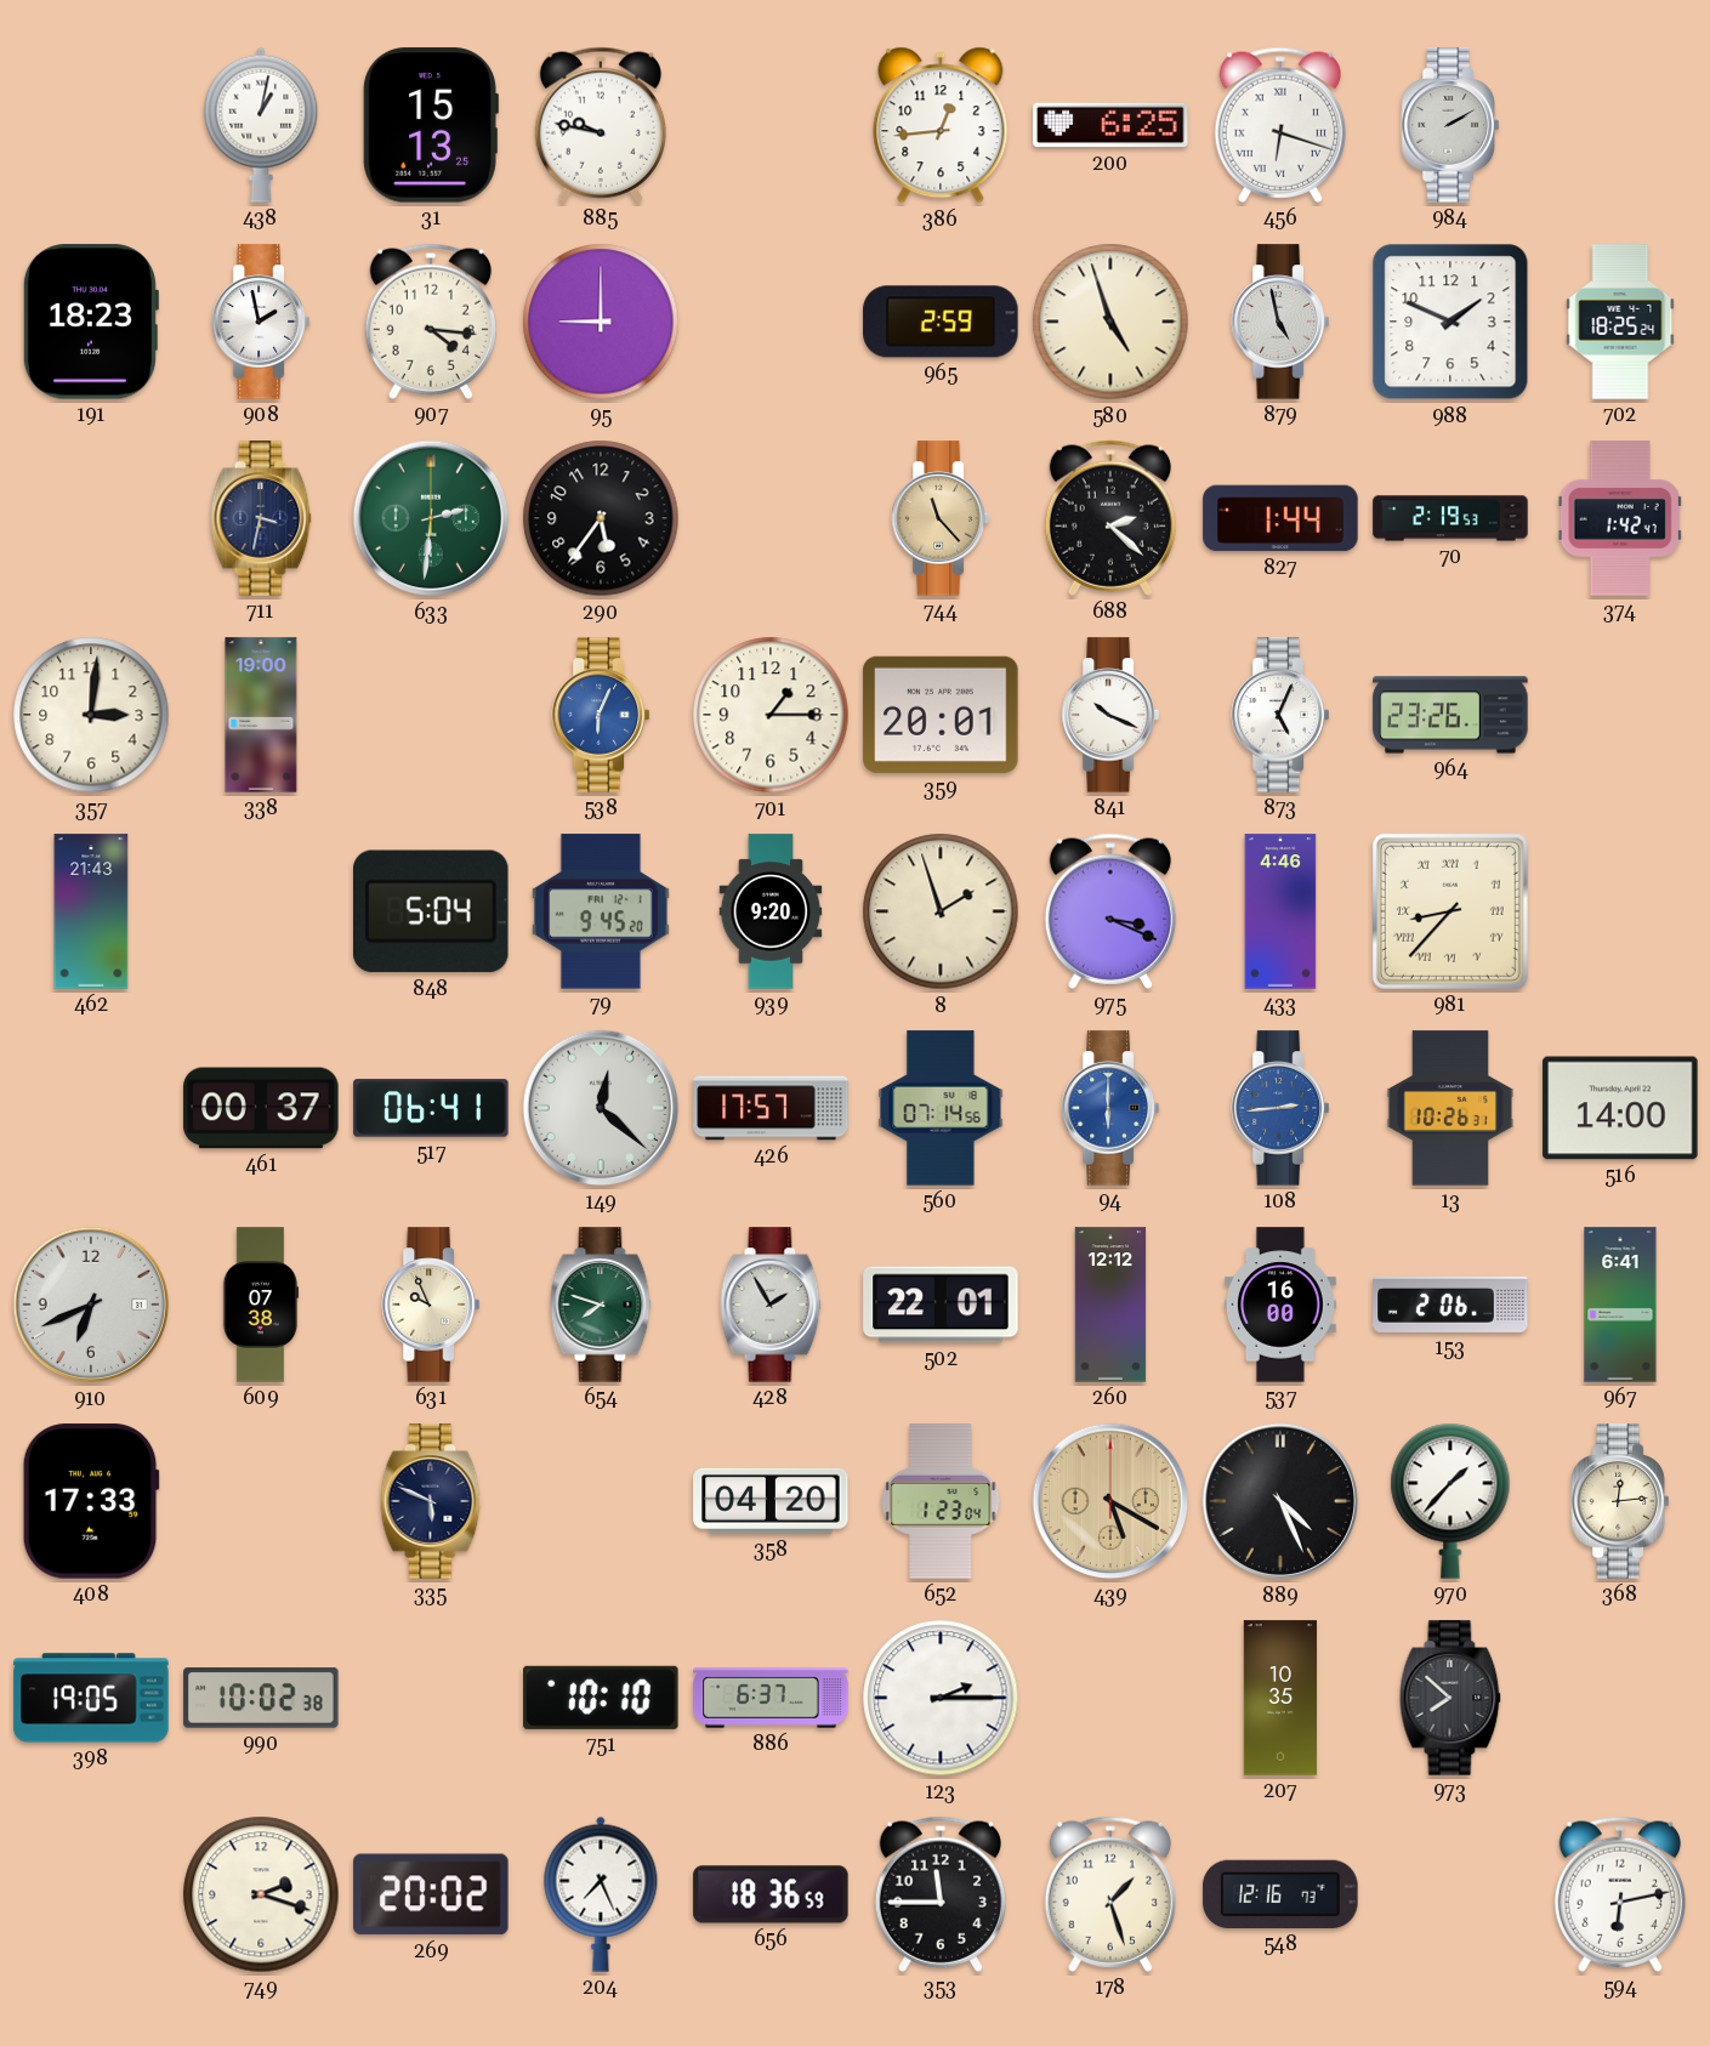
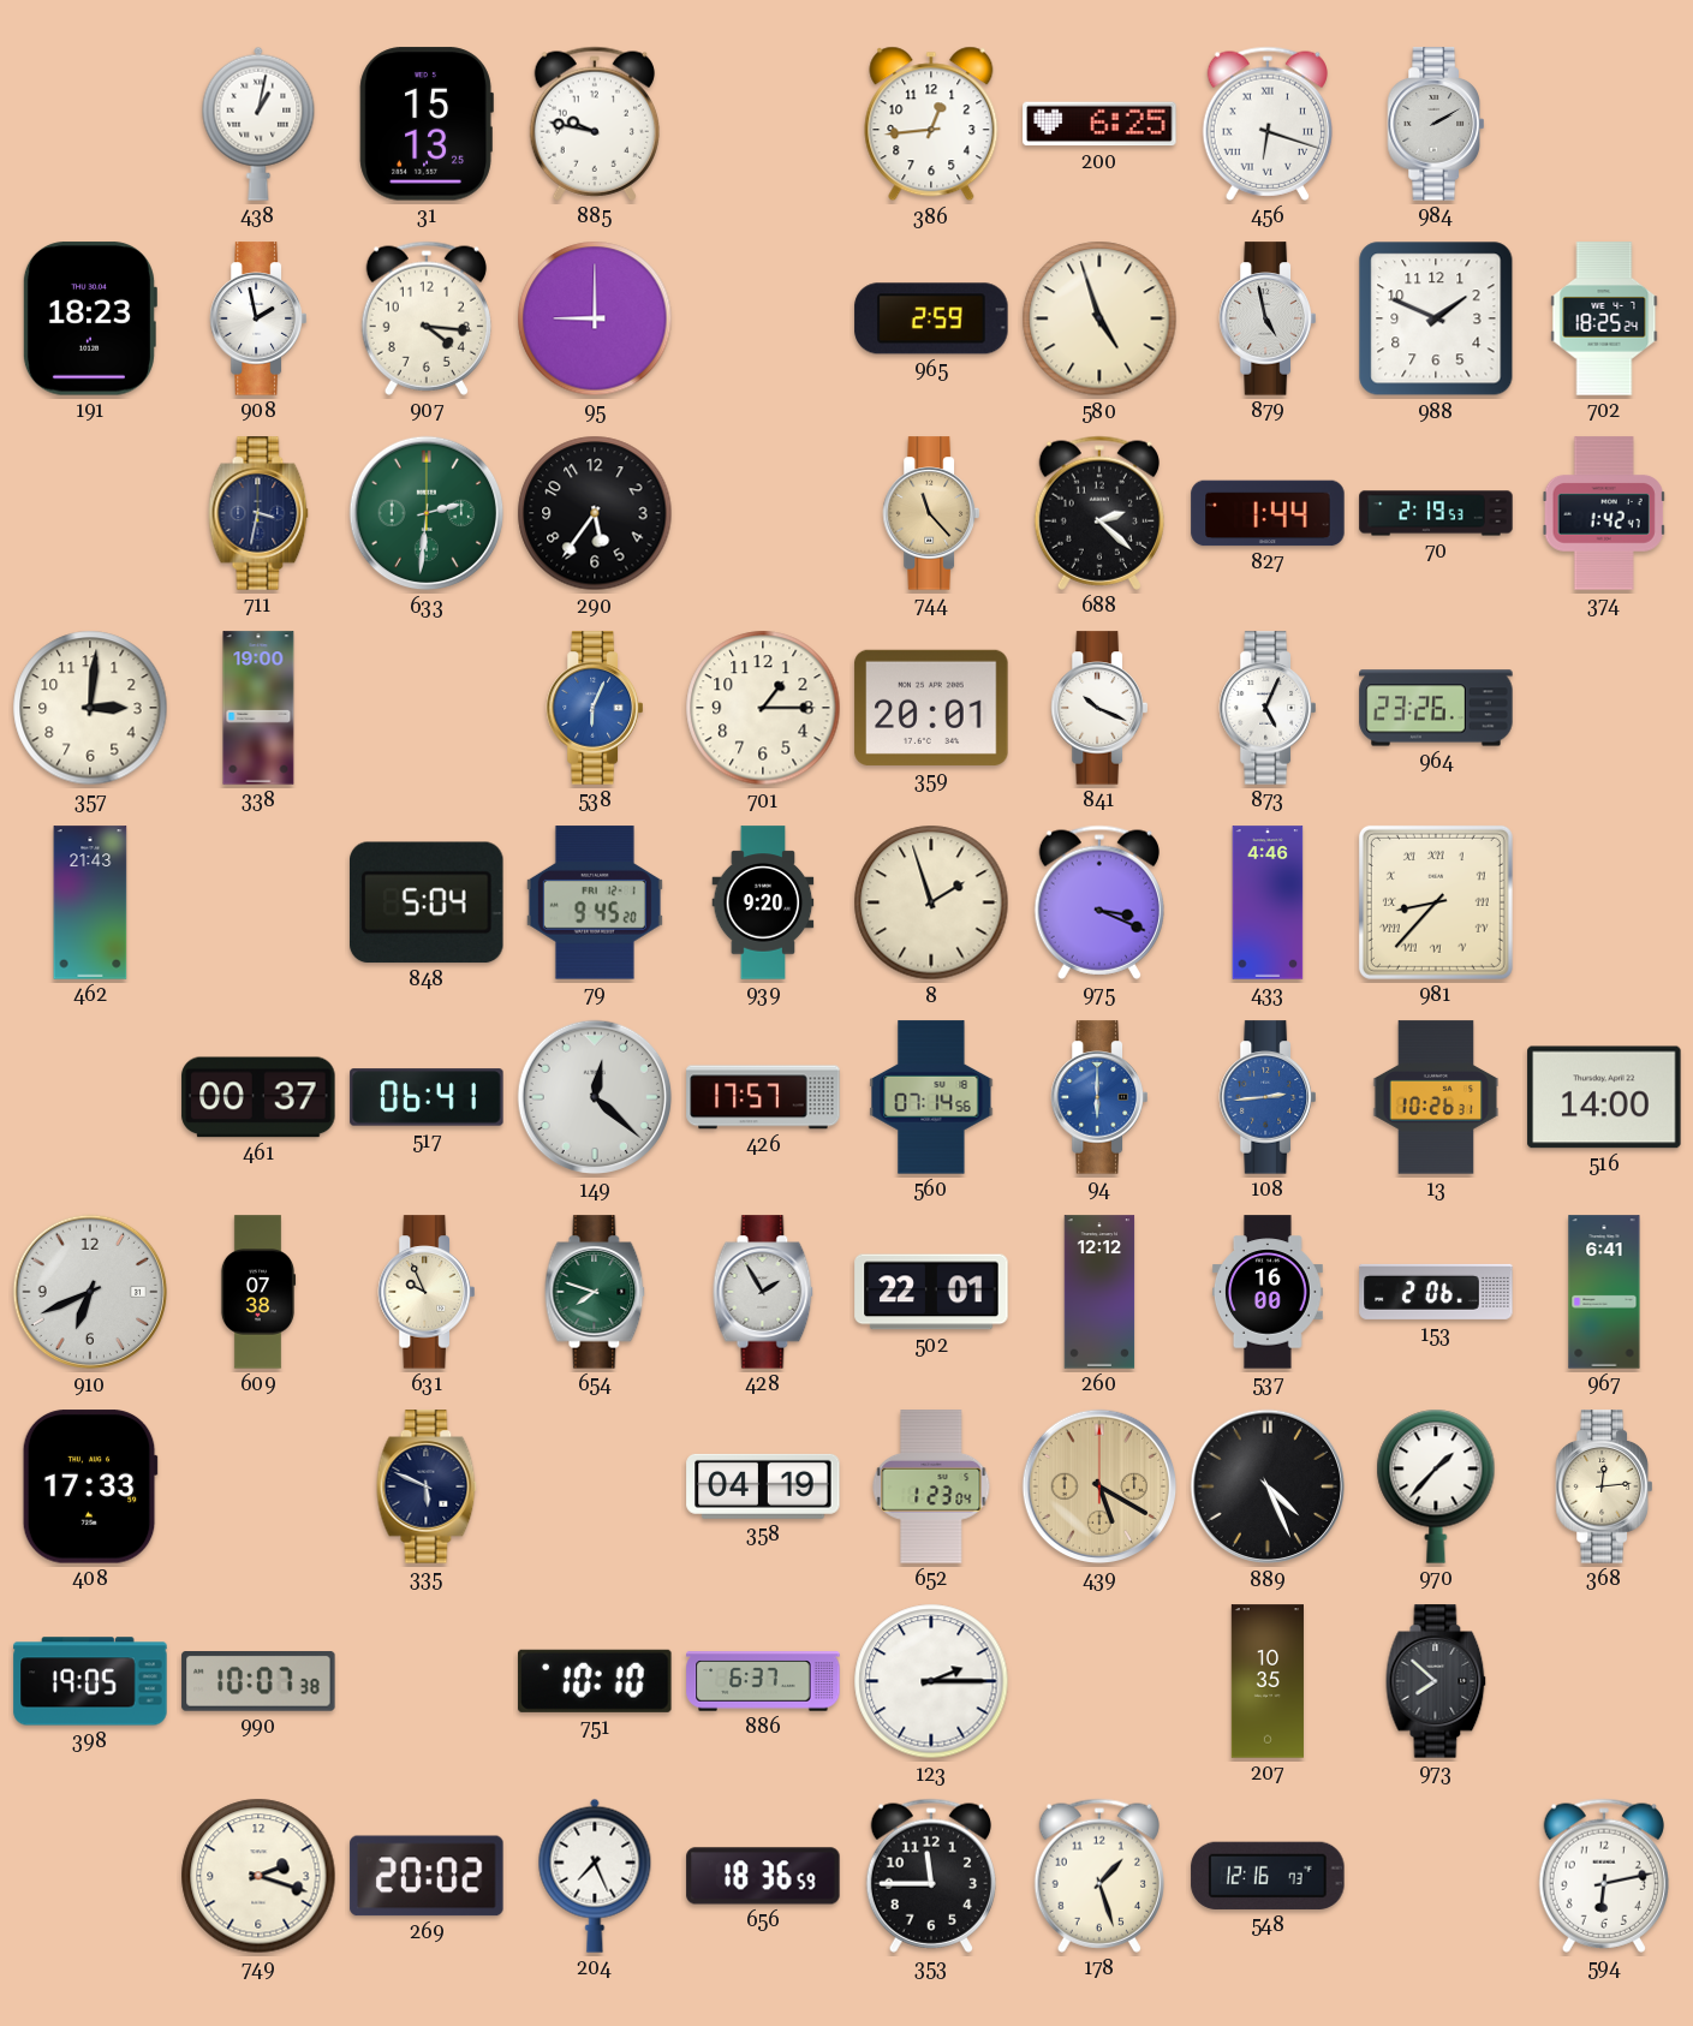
358: 04:20 -> 04:19
990: 10:02 -> 10:07
